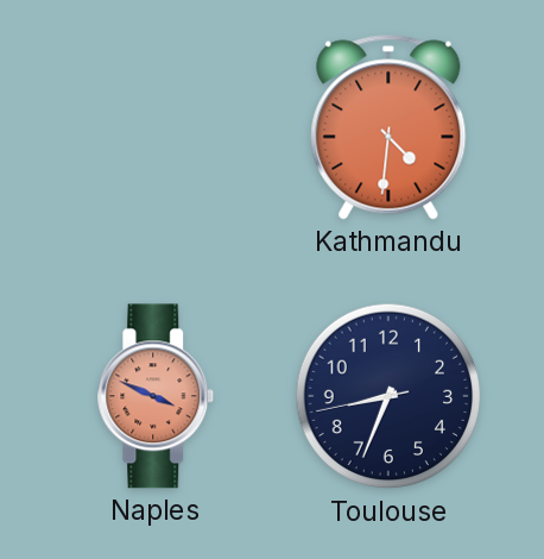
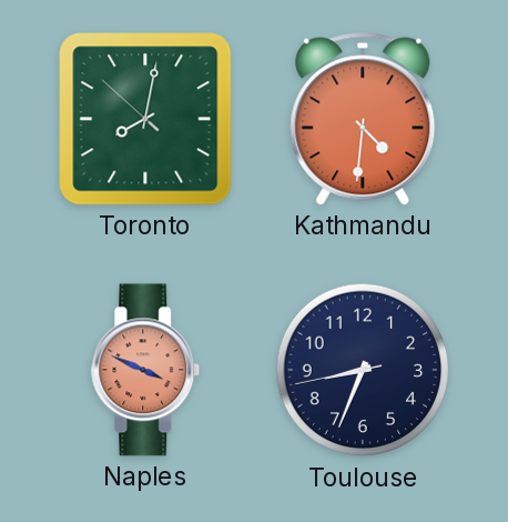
Toronto: none -> 8:01
